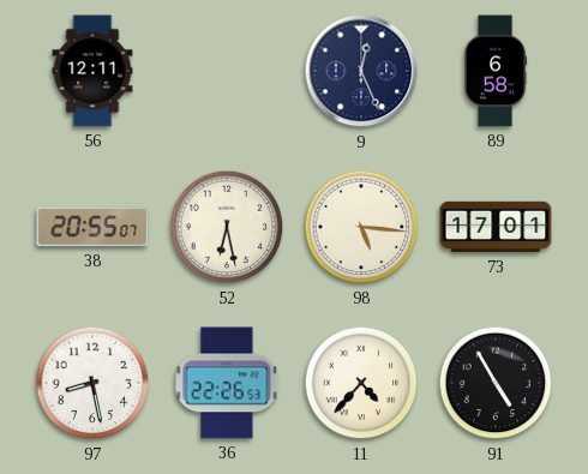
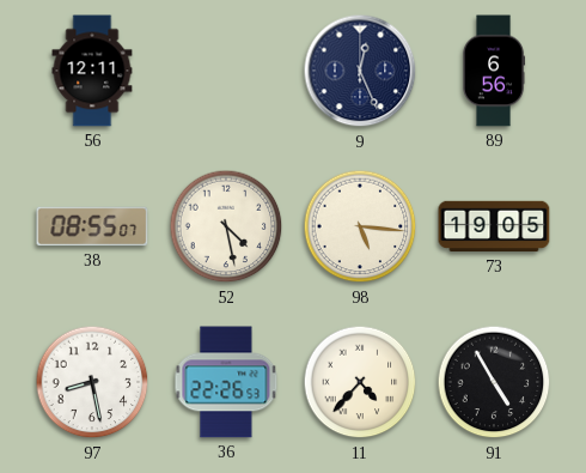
89: 6:58 -> 6:56
38: 20:55 -> 08:55
52: 6:28 -> 4:28
73: 17:01 -> 19:05
